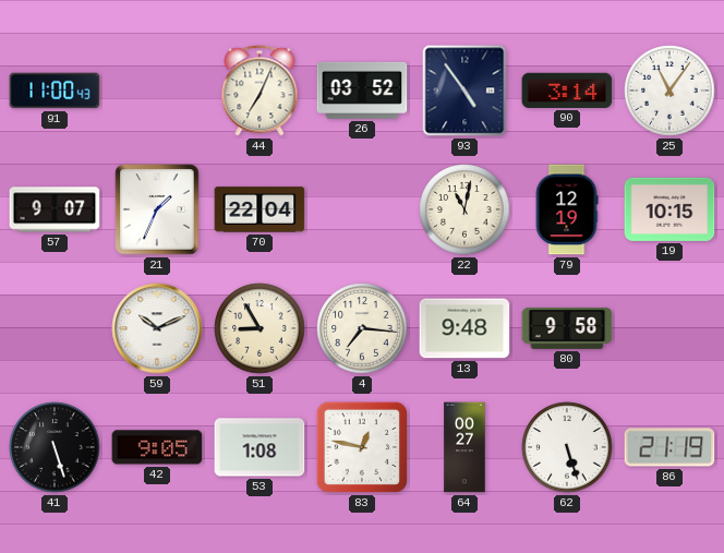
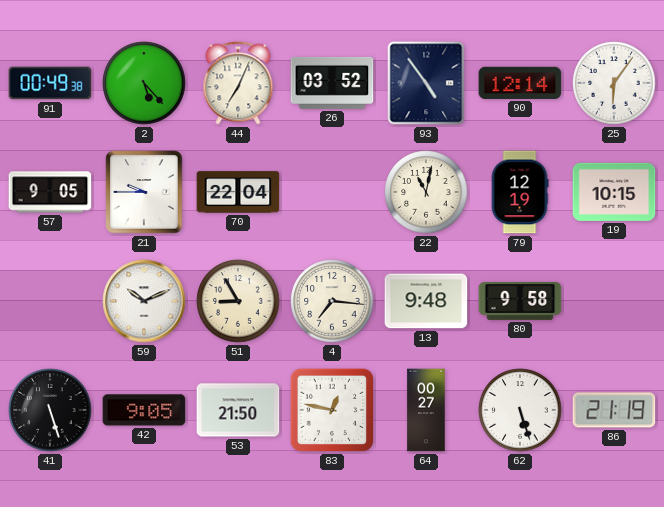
91: 11:00 -> 00:49
2: none -> 5:23
90: 3:14 -> 12:14
25: 11:06 -> 6:06
57: 9:07 -> 9:05
21: 1:34 -> 9:45
53: 1:08 -> 21:50
